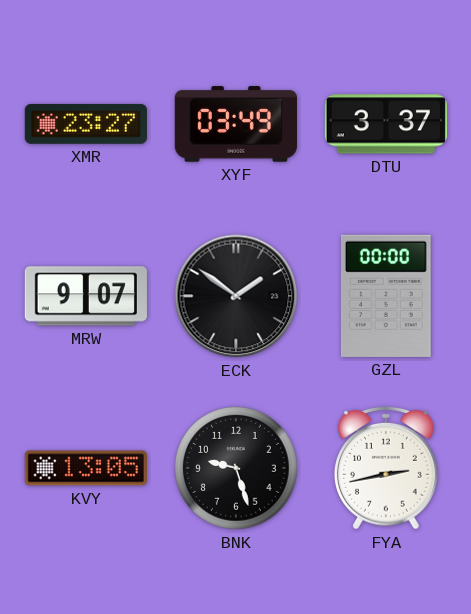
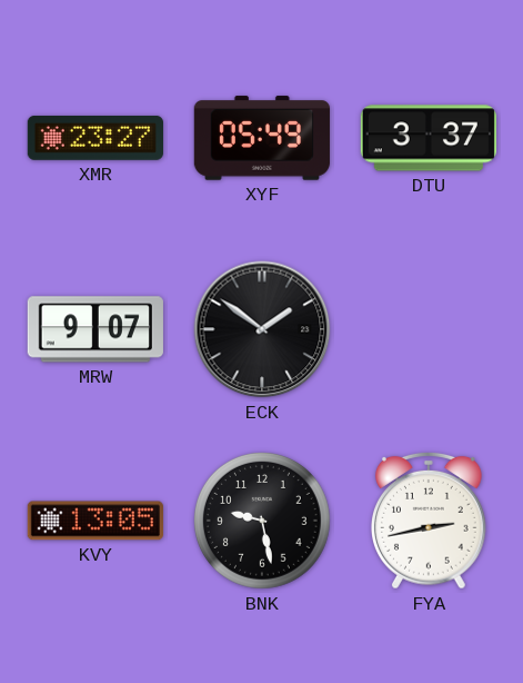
XYF: 03:49 -> 05:49
GZL: 00:00 -> none
BNK: 9:27 -> 9:28
